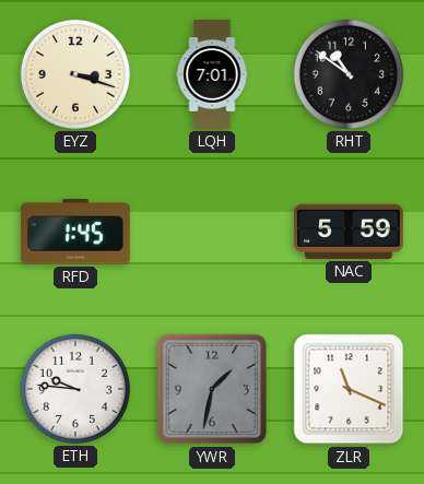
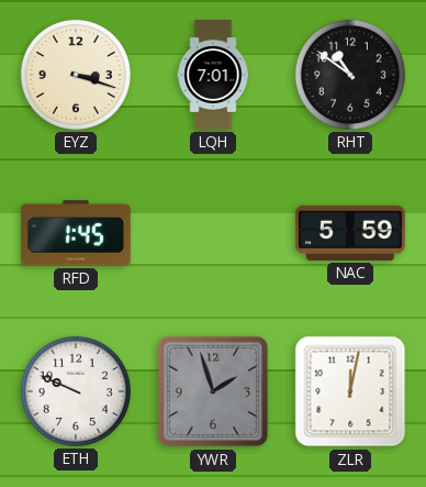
ETH: 9:46 -> 9:49
YWR: 1:32 -> 1:57
ZLR: 11:19 -> 12:02
